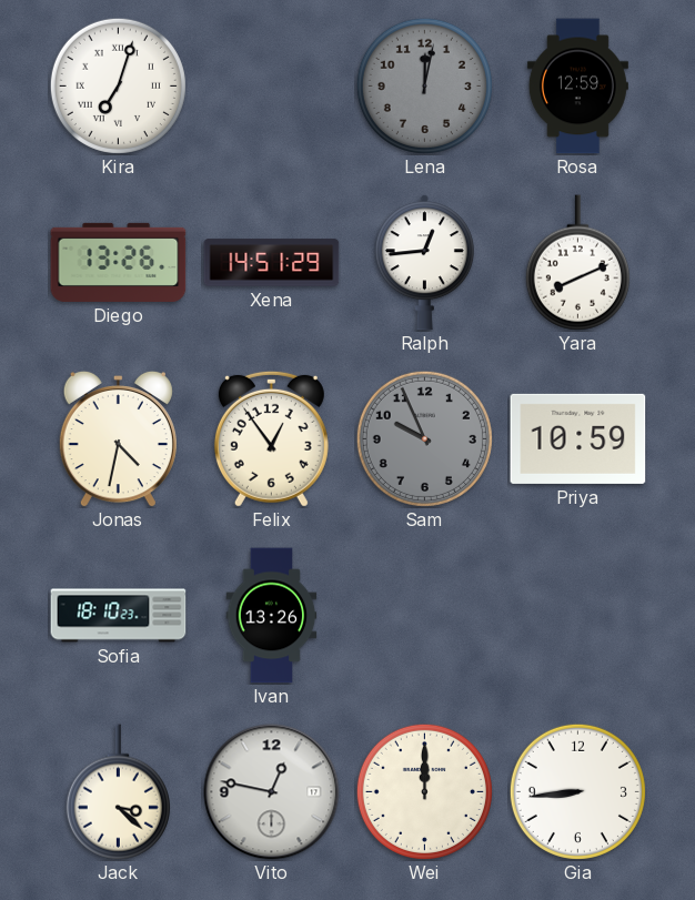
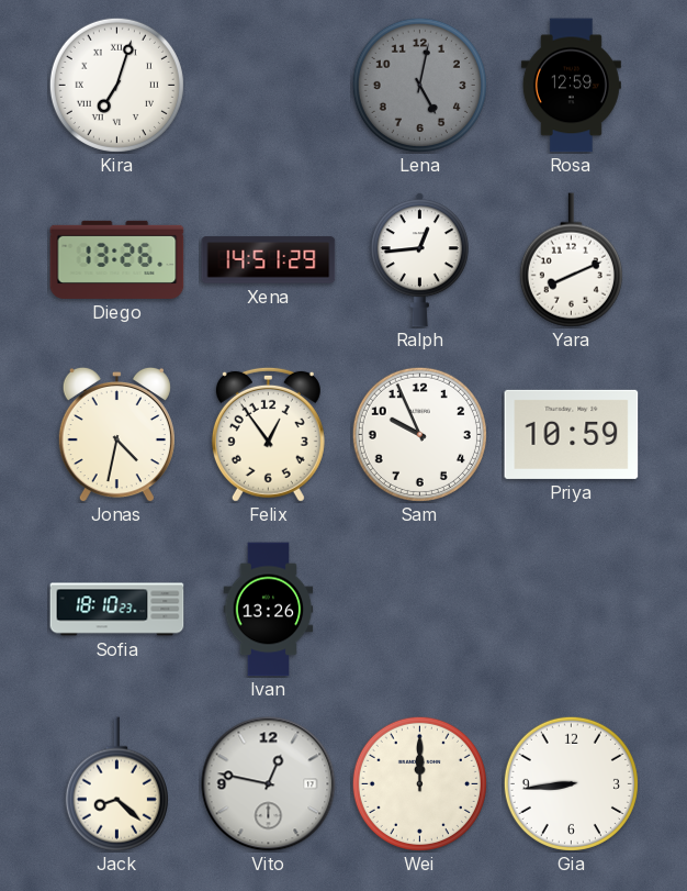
Lena: 12:02 -> 5:02
Sam dial: grey -> white
Jack: 3:22 -> 8:22
